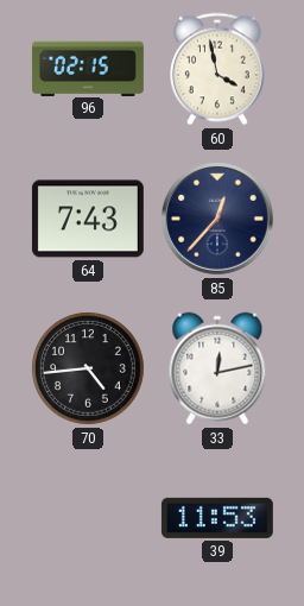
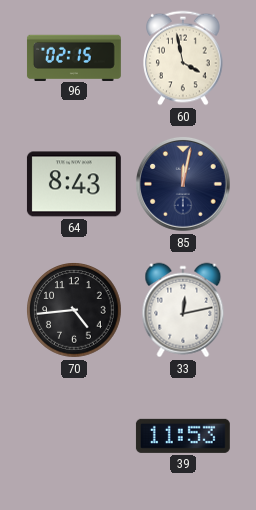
64: 7:43 -> 8:43
85: 12:37 -> 12:02
